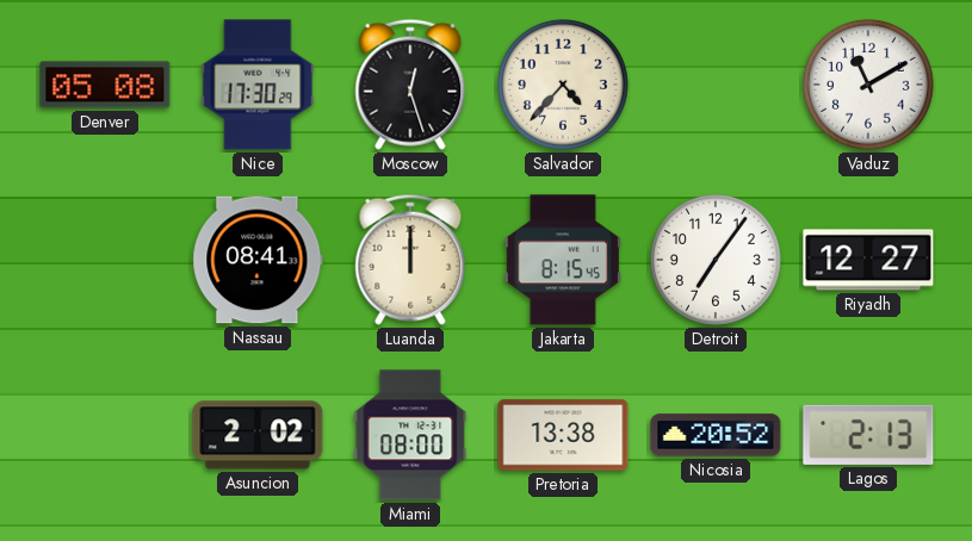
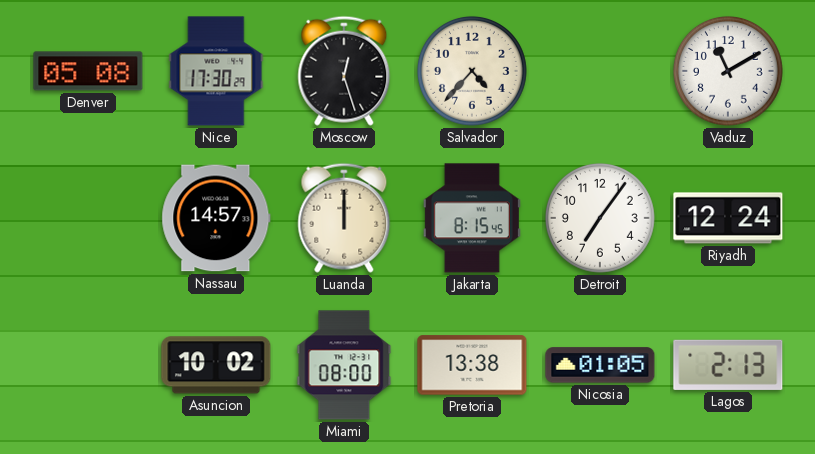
Nassau: 08:41 -> 14:57
Riyadh: 12:27 -> 12:24
Asuncion: 2:02 -> 10:02
Nicosia: 20:52 -> 01:05
